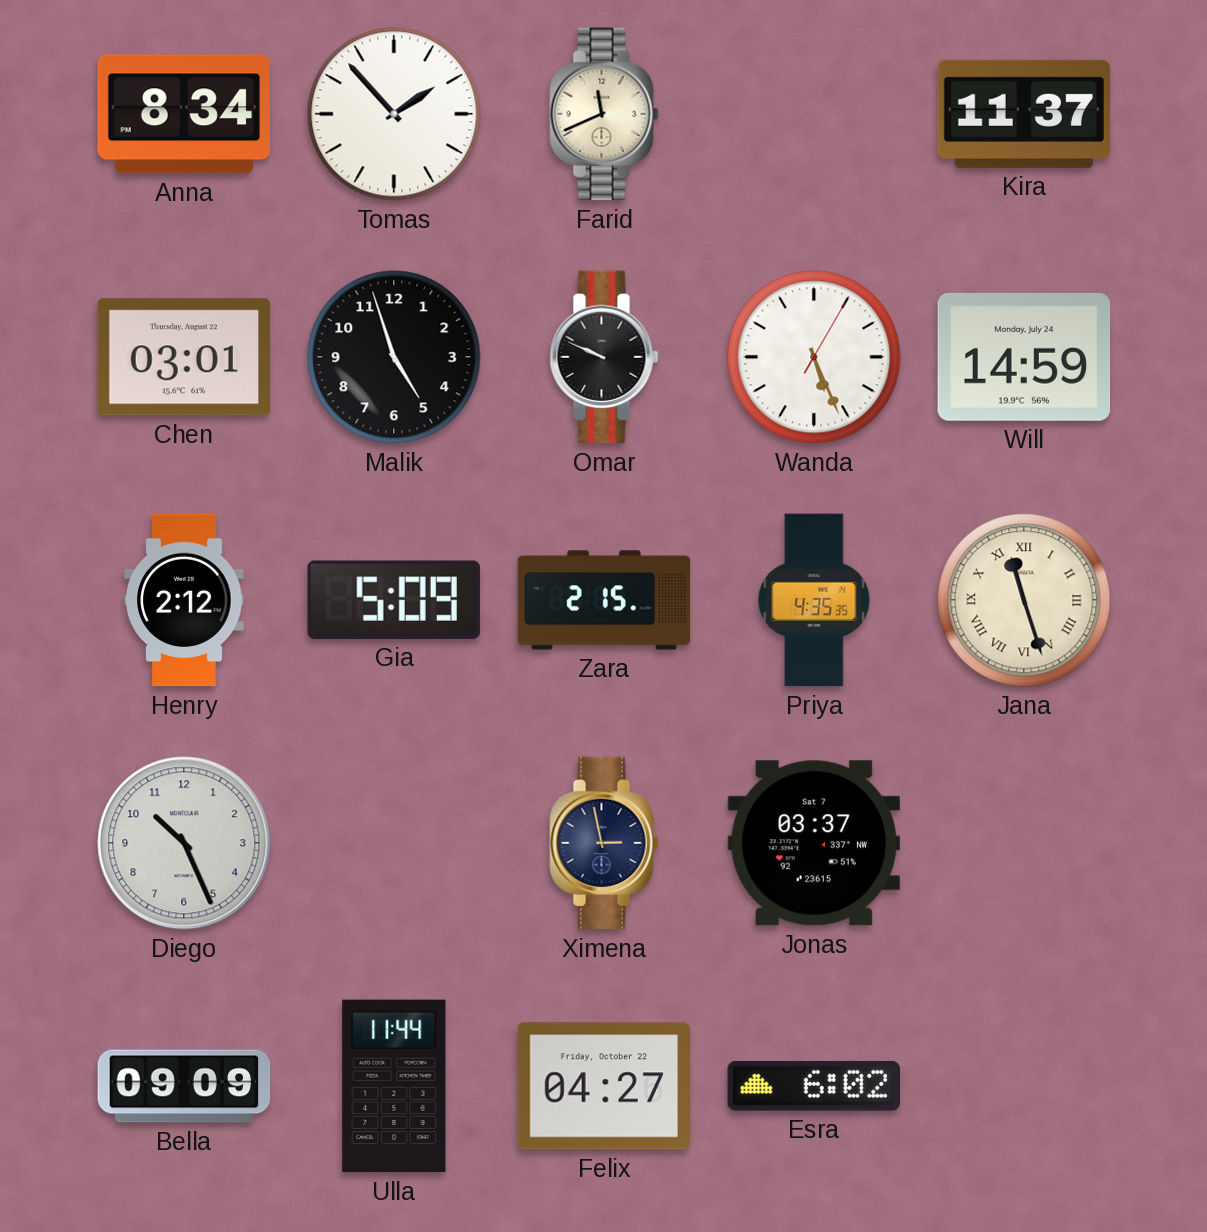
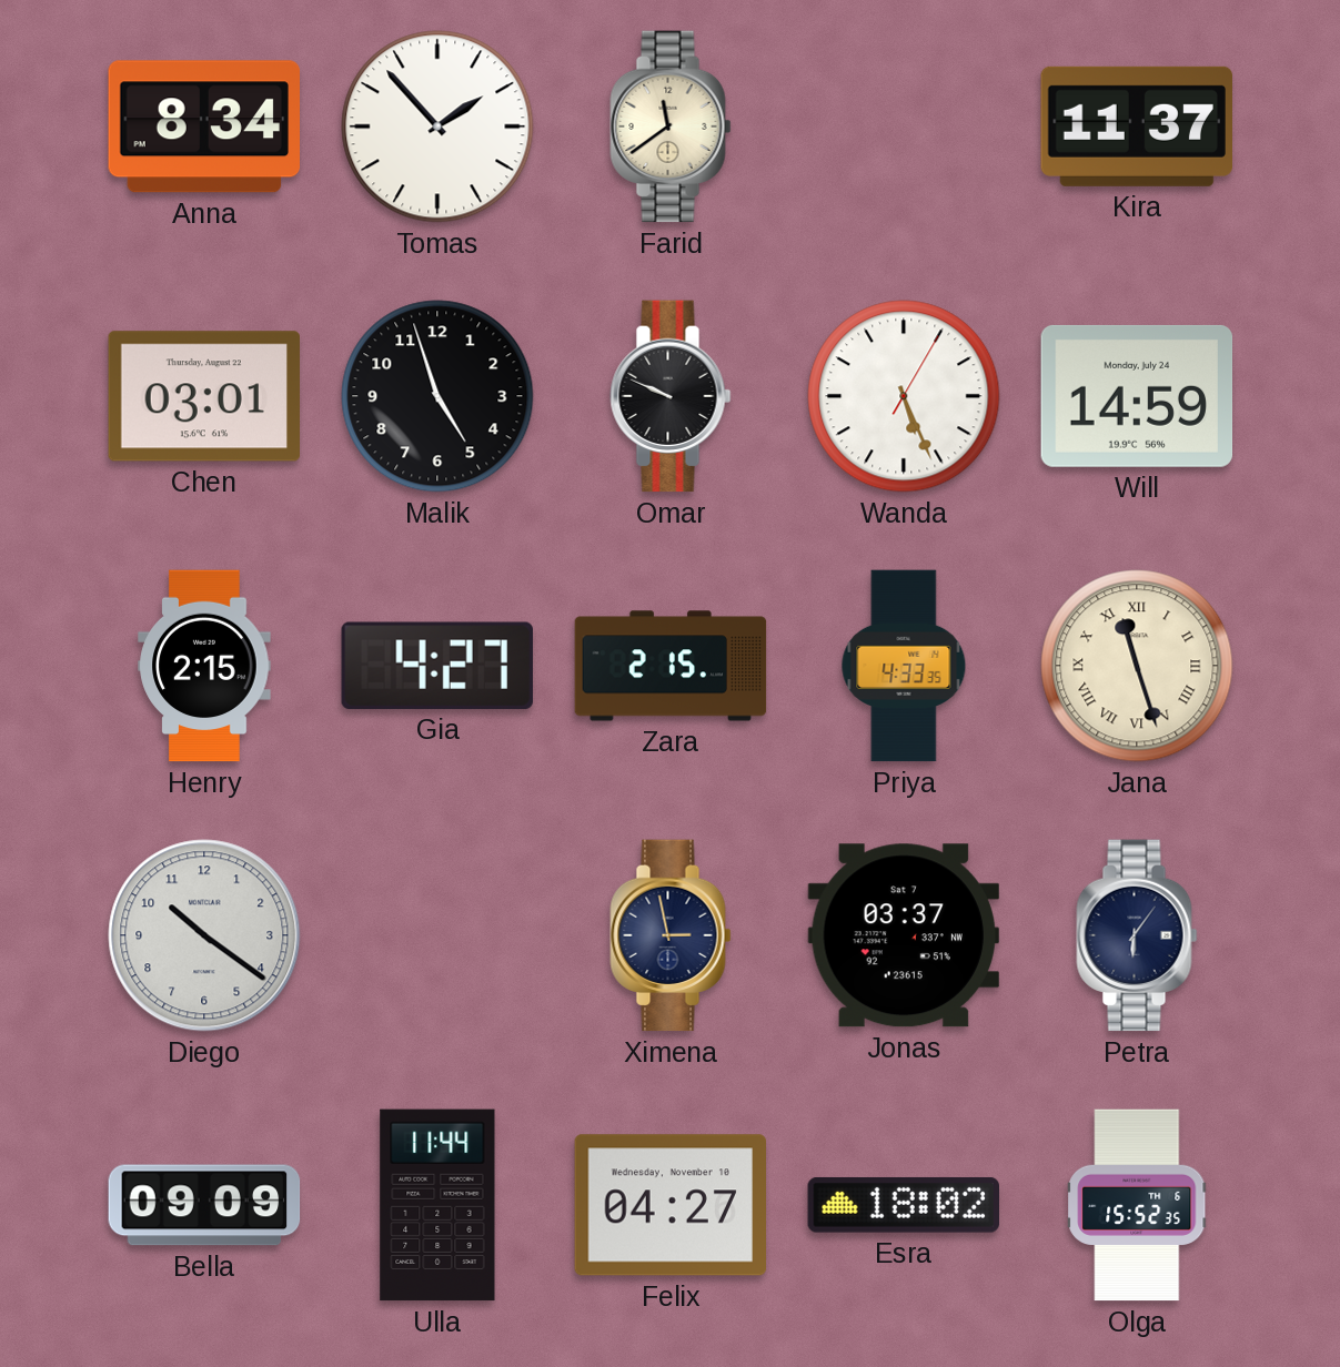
Farid: 11:41 -> 11:39
Henry: 2:12 -> 2:15
Gia: 5:09 -> 4:27
Priya: 4:35 -> 4:33
Diego: 10:26 -> 10:21
Petra: none -> 6:06
Felix date: Friday, October 22 -> Wednesday, November 10
Esra: 6:02 -> 18:02
Olga: none -> 15:52
